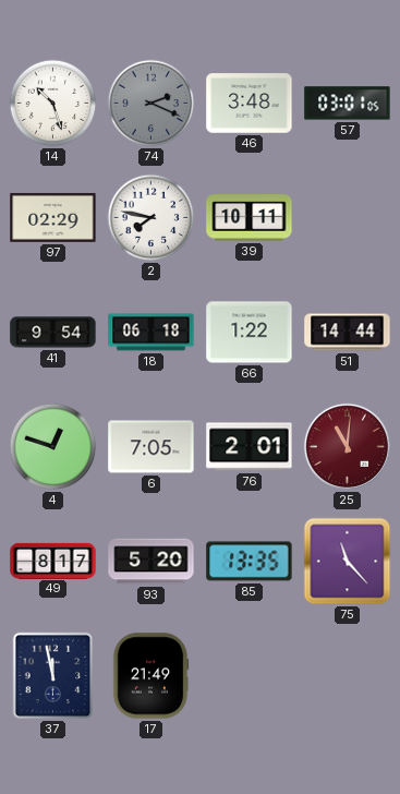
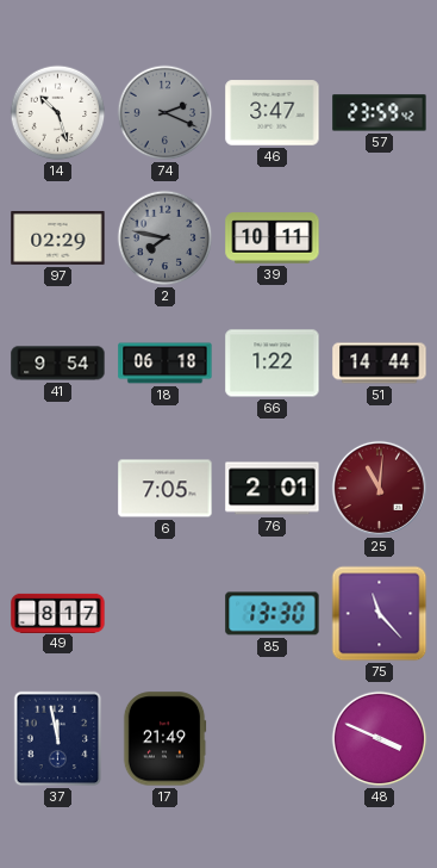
46: 3:48 -> 3:47
57: 03:01 -> 23:59
2 dial: white -> grey
4: 12:48 -> none
93: 5:20 -> none
85: 13:35 -> 13:30
48: none -> 3:49
